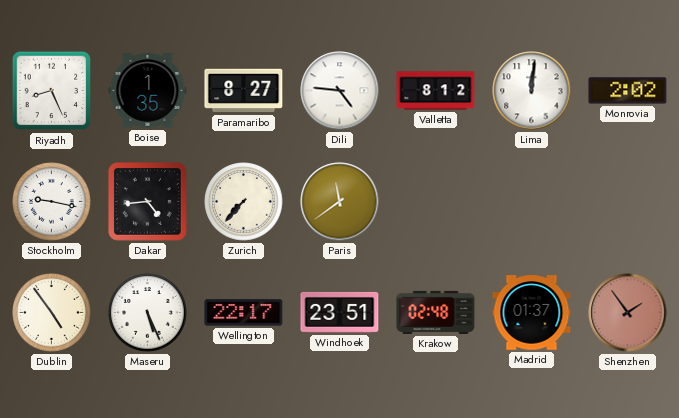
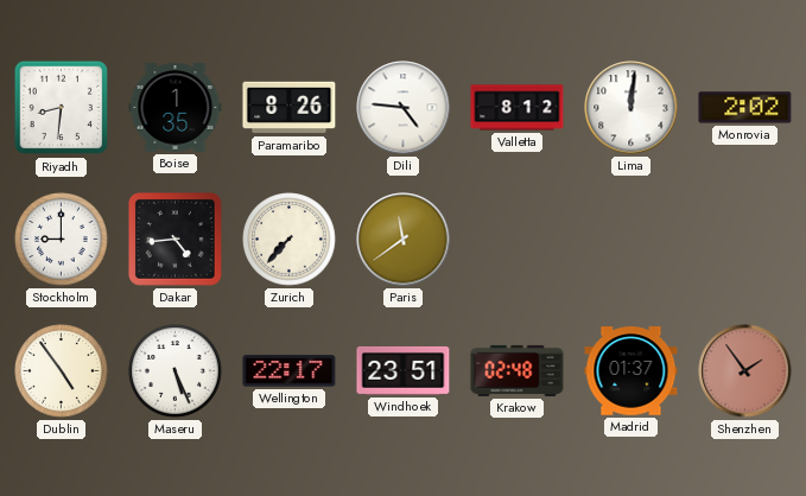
Riyadh: 8:26 -> 8:31
Paramaribo: 8:27 -> 8:26
Stockholm: 9:17 -> 9:00
